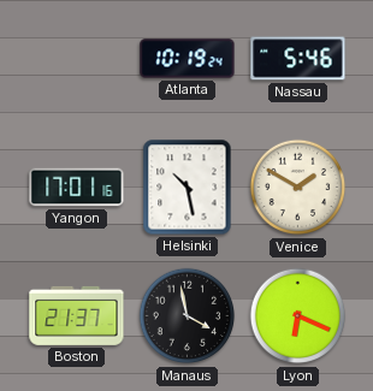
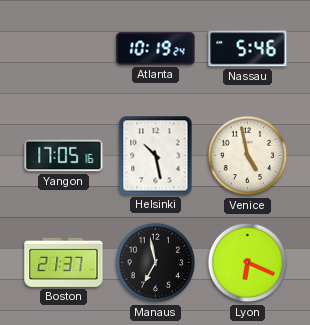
Yangon: 17:01 -> 17:05
Venice: 1:50 -> 4:58
Manaus: 3:58 -> 6:58
